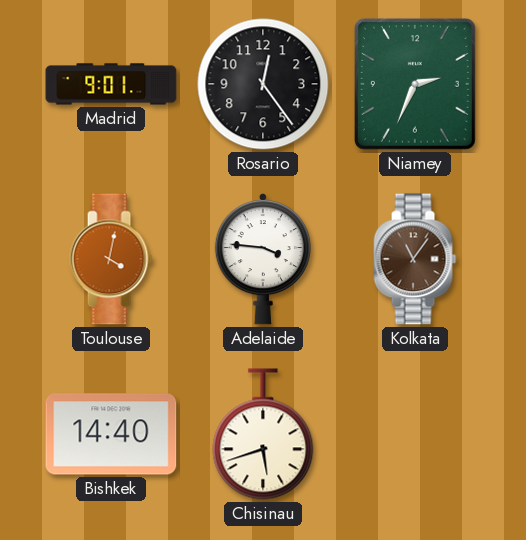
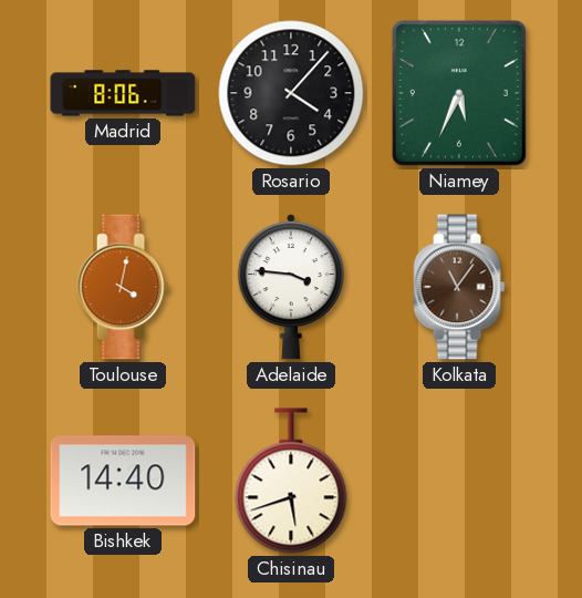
Madrid: 9:01 -> 8:06
Rosario: 12:24 -> 4:07
Niamey: 2:34 -> 5:34
